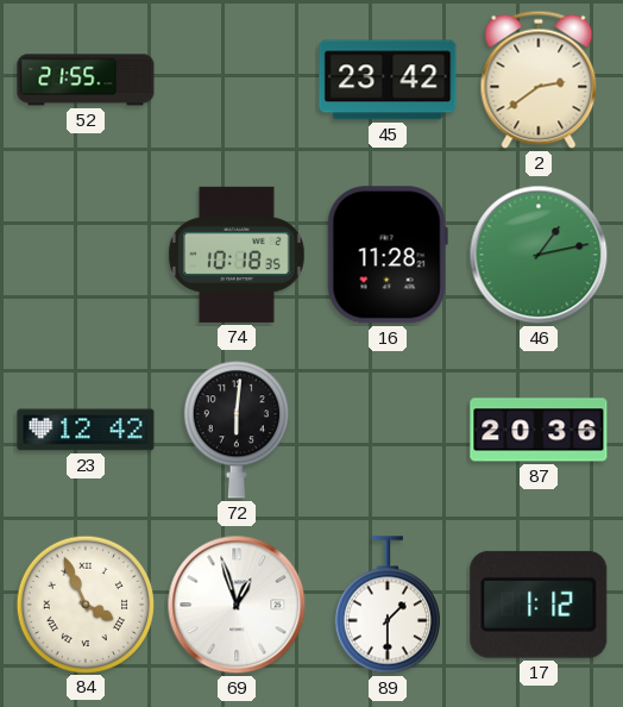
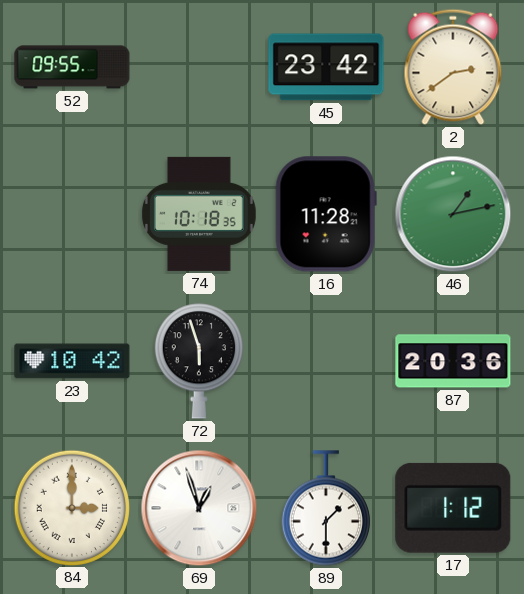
52: 21:55 -> 09:55
23: 12:42 -> 10:42
72: 6:01 -> 5:57
84: 3:56 -> 3:00
